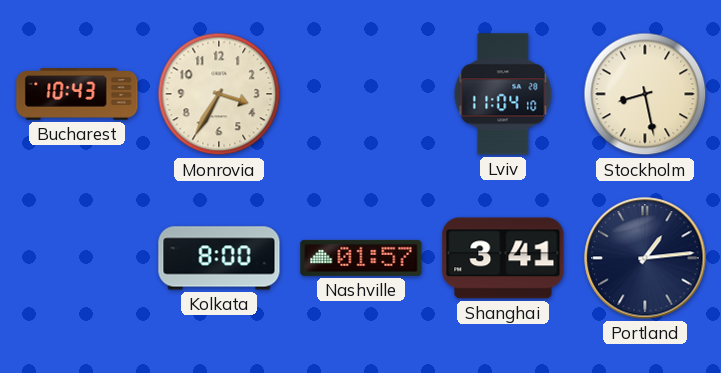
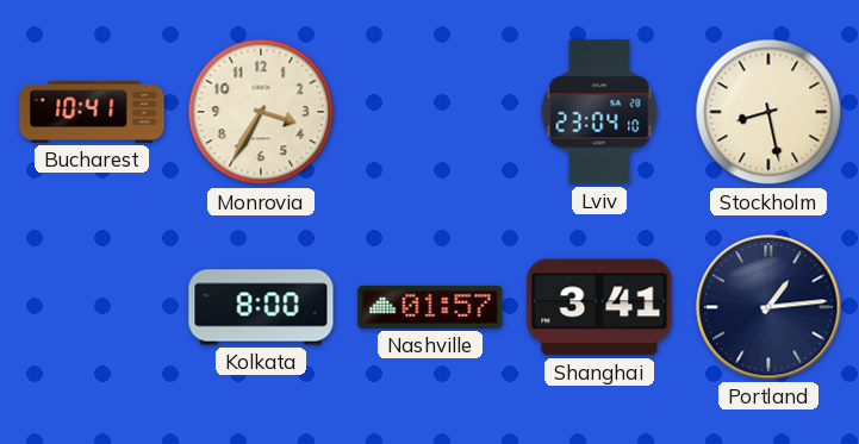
Bucharest: 10:43 -> 10:41
Lviv: 11:04 -> 23:04
